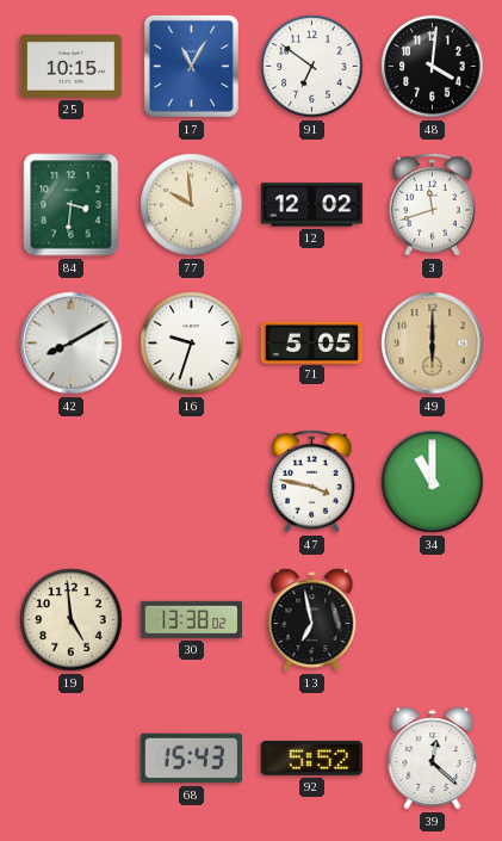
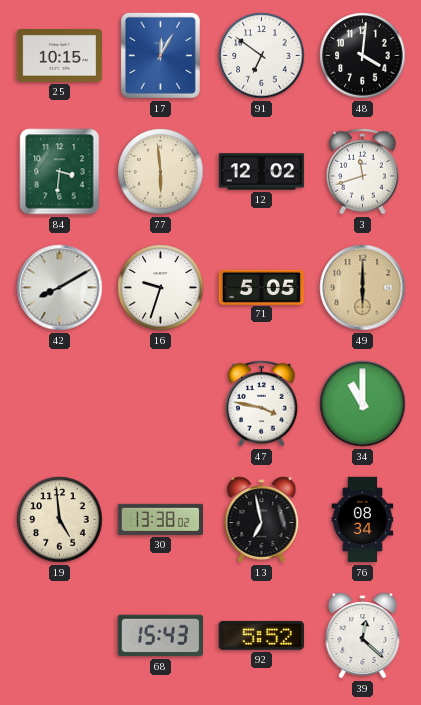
17: 11:05 -> 12:05
77: 9:59 -> 5:59
76: none -> 08:34
